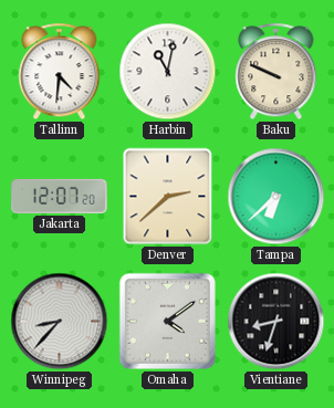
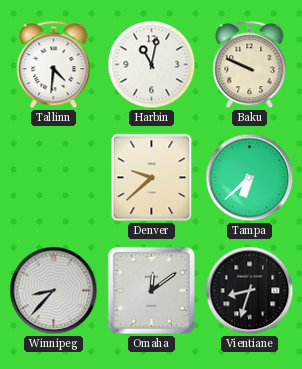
Jakarta: 12:07 -> none
Denver: 2:38 -> 9:38
Omaha: 4:09 -> 12:09
